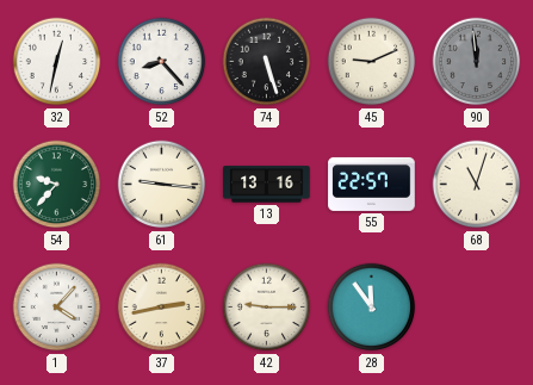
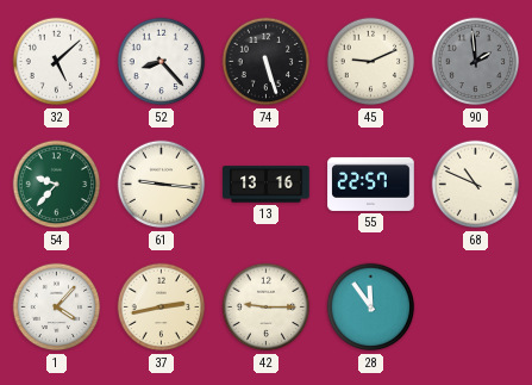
32: 12:32 -> 5:08
90: 11:59 -> 1:59
68: 11:03 -> 10:49
